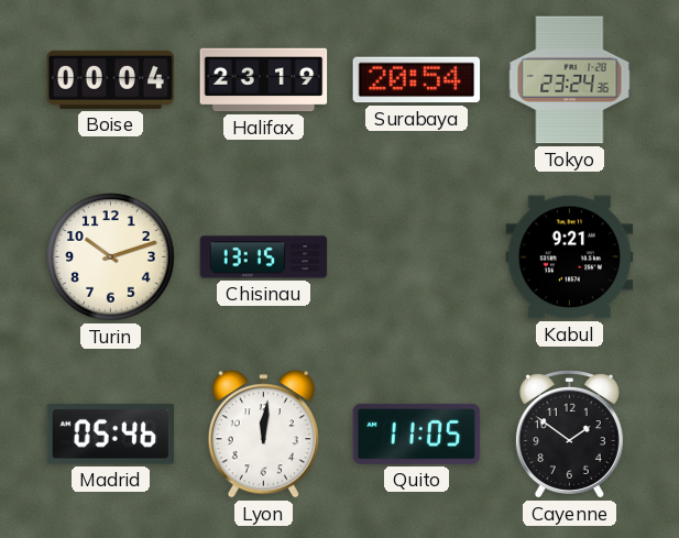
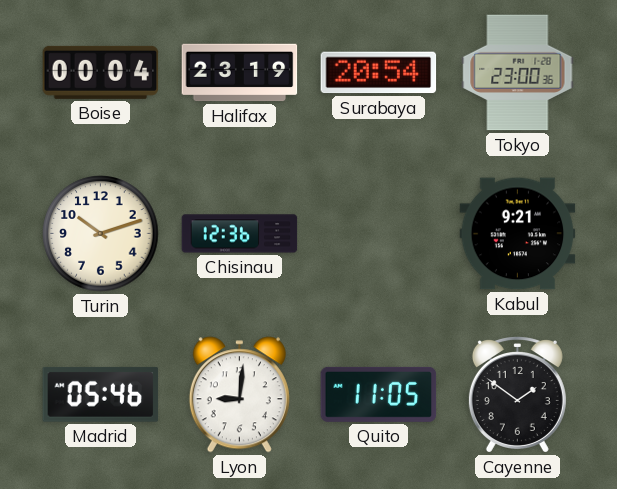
Tokyo: 23:24 -> 23:00
Chisinau: 13:15 -> 12:36
Lyon: 12:01 -> 9:01
